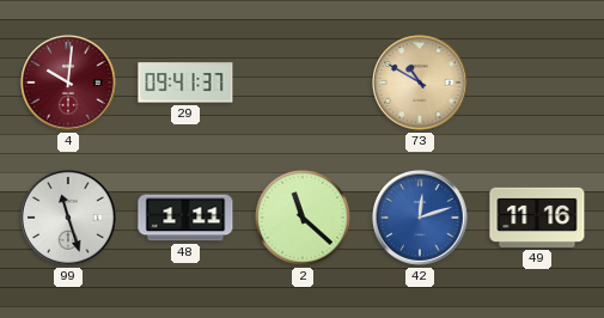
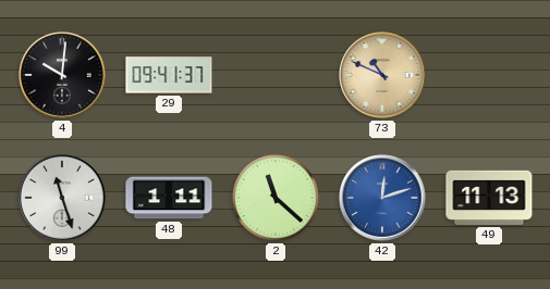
4 dial: burgundy -> black
73: 10:50 -> 10:49
49: 11:16 -> 11:13
